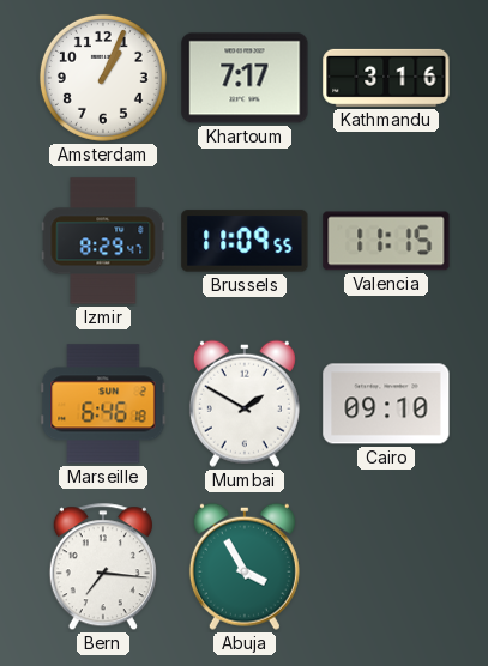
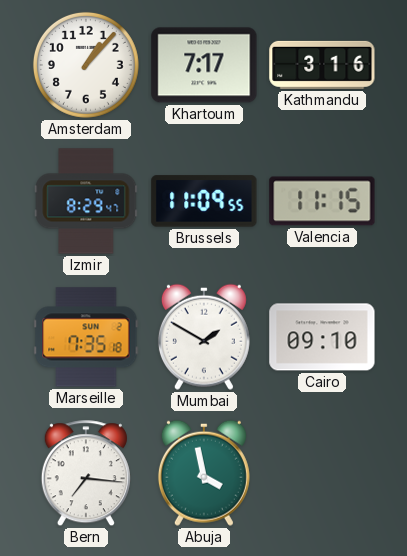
Amsterdam: 1:04 -> 1:07
Marseille: 6:46 -> 7:35
Abuja: 3:55 -> 3:58
